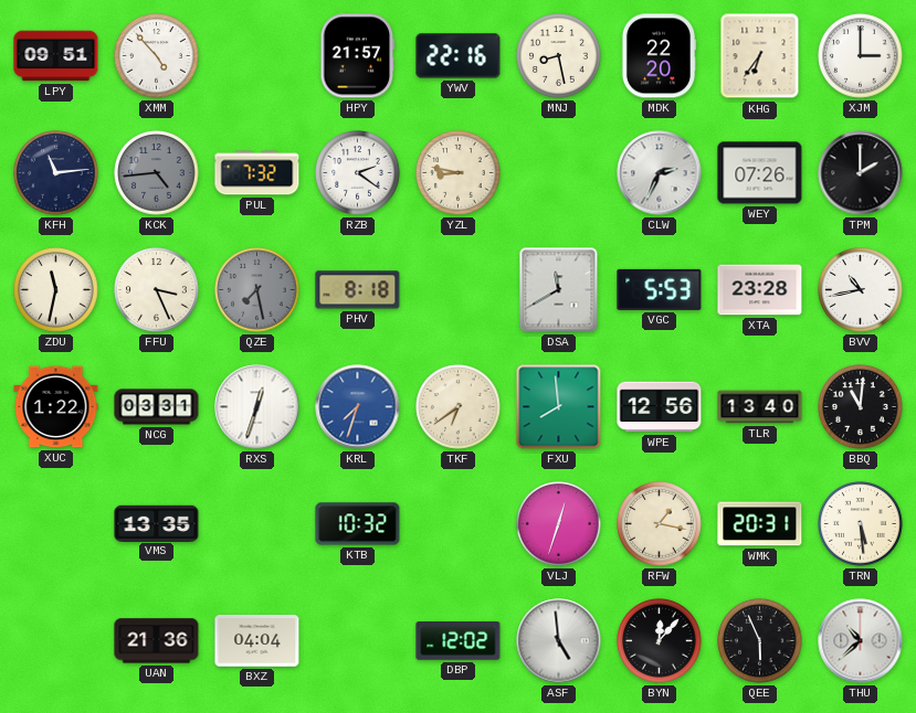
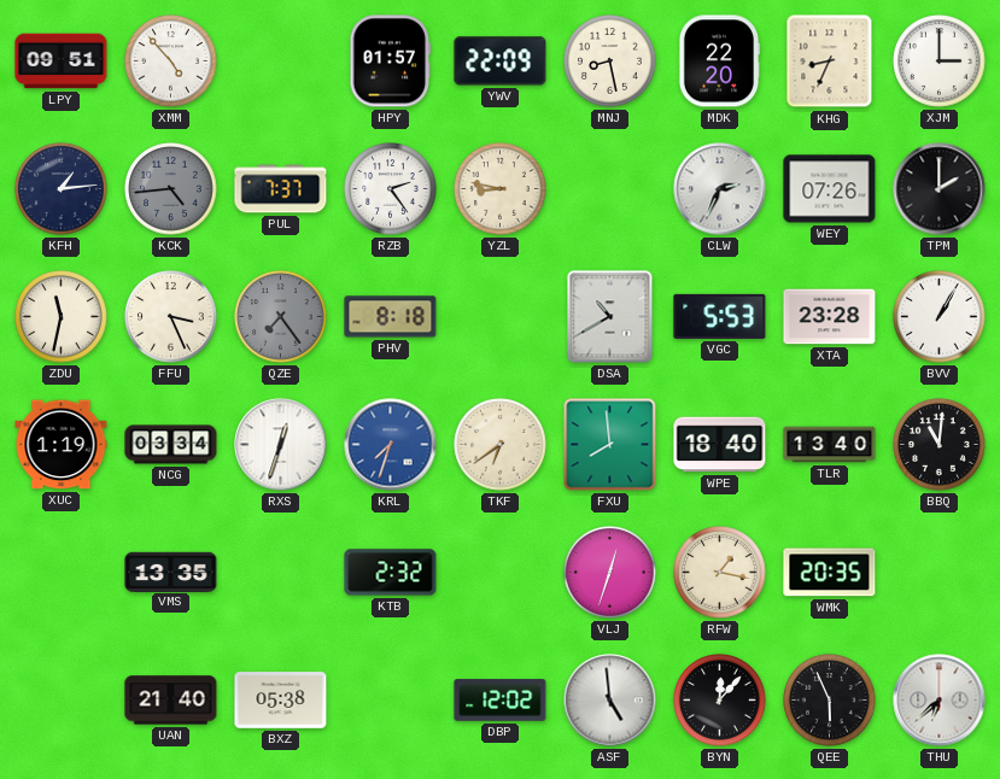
HPY: 21:57 -> 01:57
YWV: 22:16 -> 22:09
KHG: 6:36 -> 8:34
KFH: 11:14 -> 1:14
PUL: 7:32 -> 7:37
RZB: 2:21 -> 2:24
QZE: 7:28 -> 7:24
DSA: 11:40 -> 10:40
BVV: 10:43 -> 1:05
XUC: 1:22 -> 1:19
NCG: 03:31 -> 03:34
WPE: 12:56 -> 18:40
KTB: 10:32 -> 2:32
WMK: 20:31 -> 20:35
TRN: 5:29 -> none
UAN: 21:36 -> 21:40
BXZ: 04:04 -> 05:38
THU: 10:38 -> 6:38
